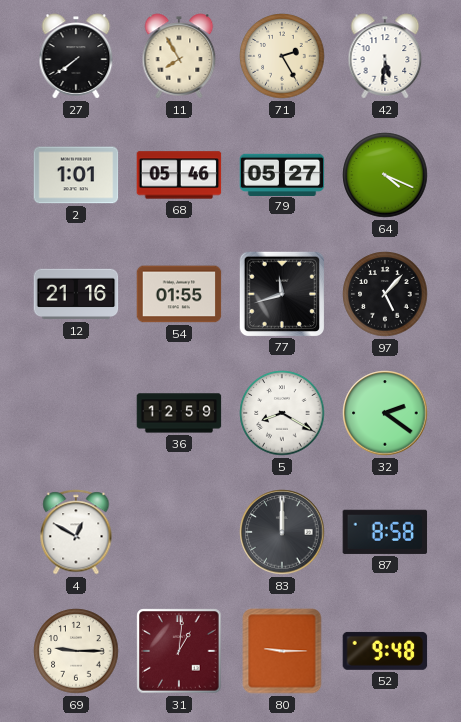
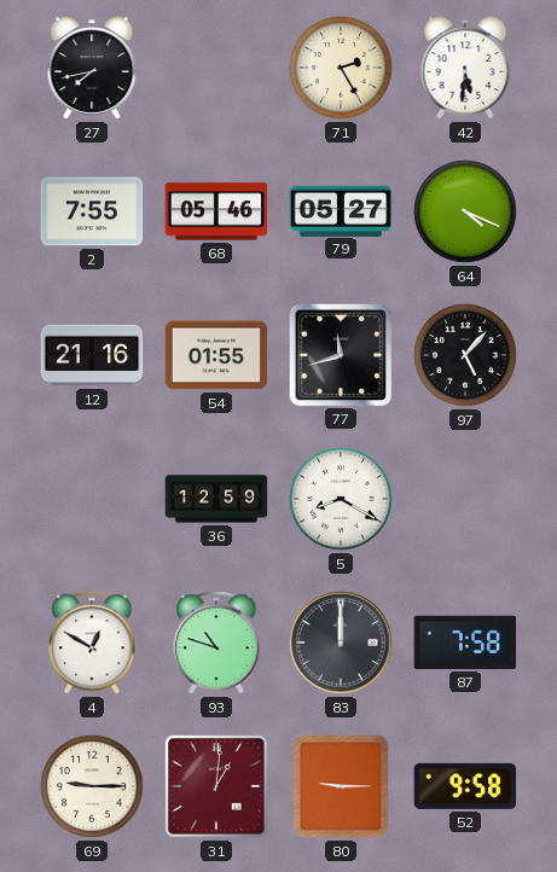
27: 7:39 -> 7:43
11: 7:55 -> none
2: 1:01 -> 7:55
32: 2:21 -> none
93: none -> 10:48
87: 8:58 -> 7:58
52: 9:48 -> 9:58
